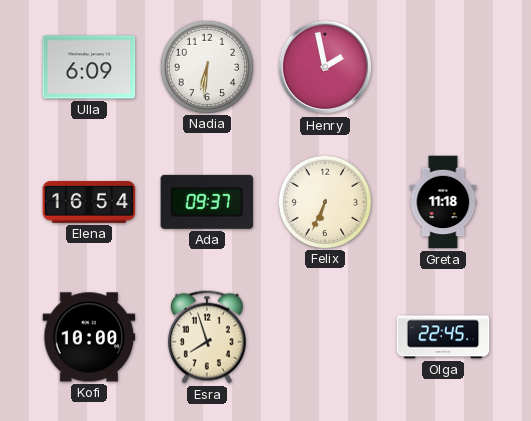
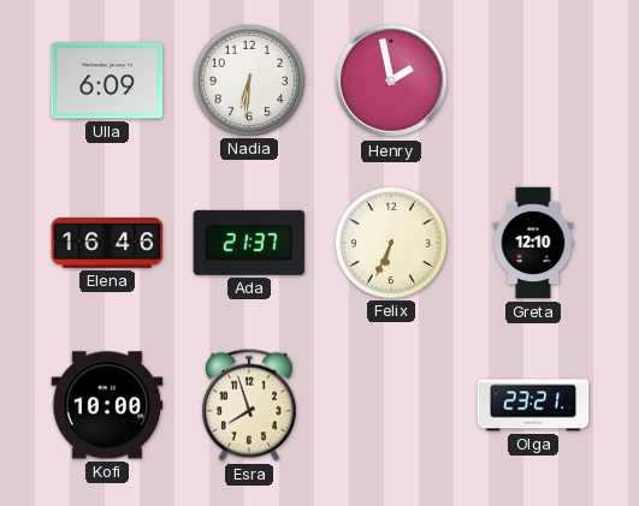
Elena: 16:54 -> 16:46
Ada: 09:37 -> 21:37
Greta: 11:18 -> 12:10
Olga: 22:45 -> 23:21
